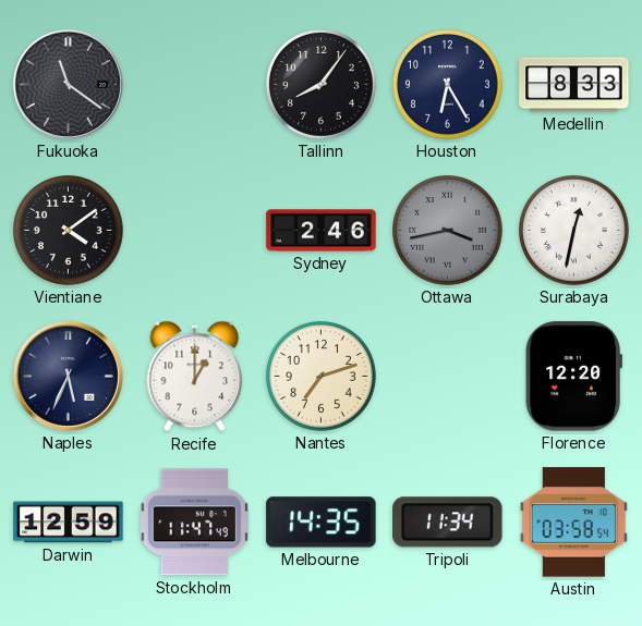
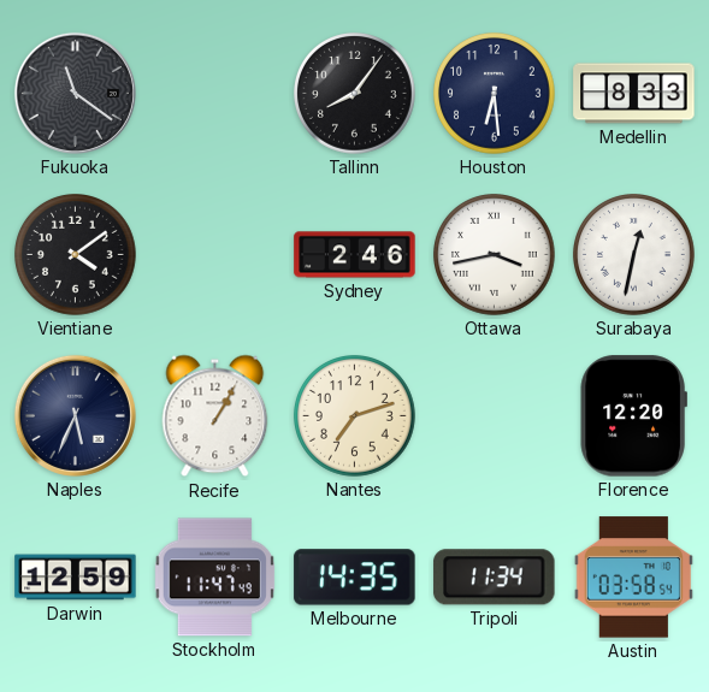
Houston: 6:25 -> 6:29
Ottawa dial: grey -> white
Recife: 1:00 -> 1:05
